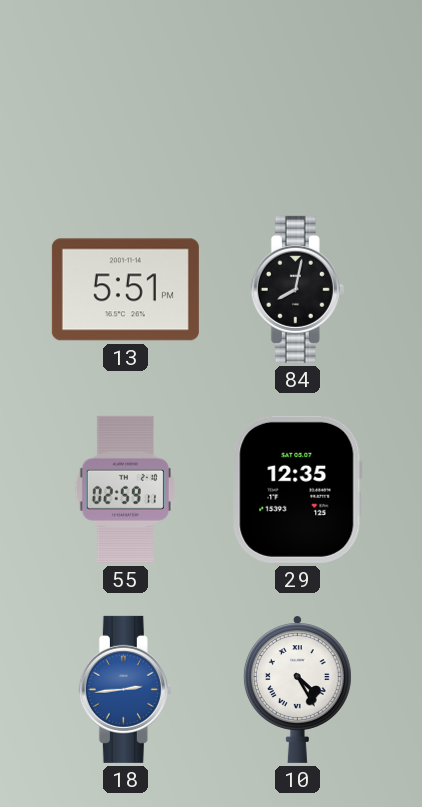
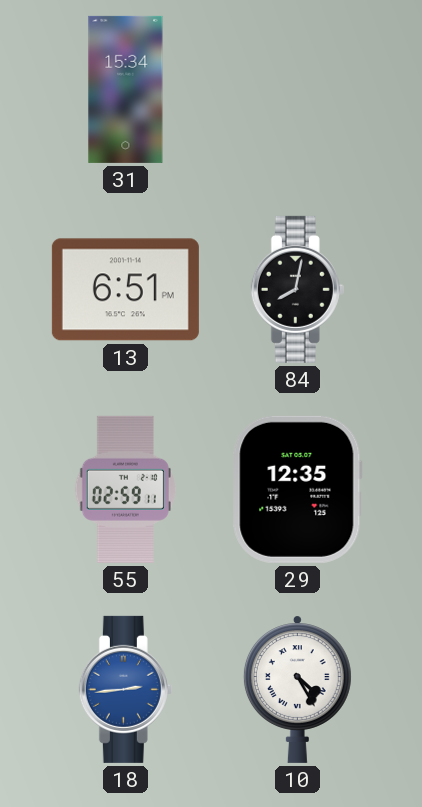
31: none -> 15:34
13: 5:51 -> 6:51
